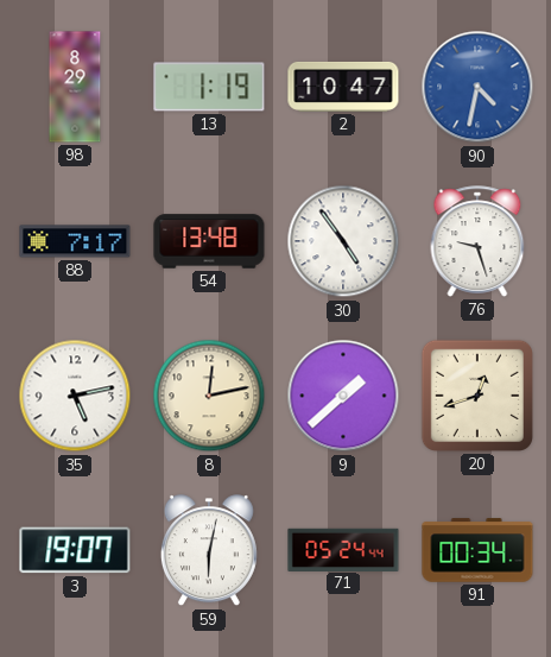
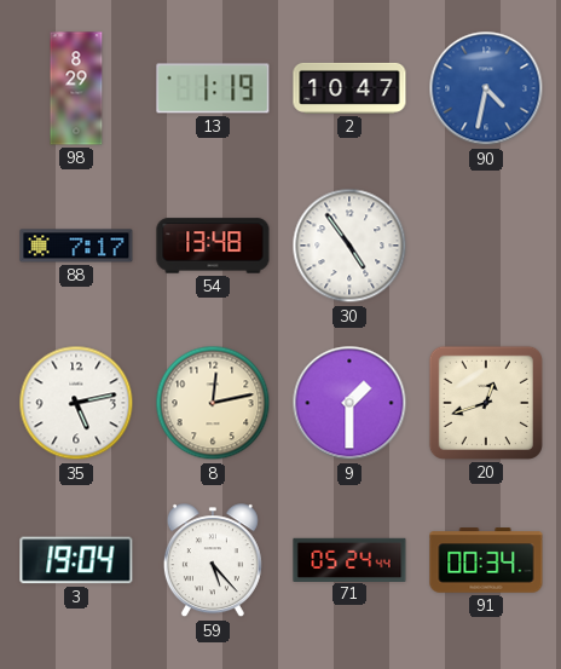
76: 9:27 -> none
9: 1:38 -> 1:30
3: 19:07 -> 19:04
59: 6:02 -> 5:23
